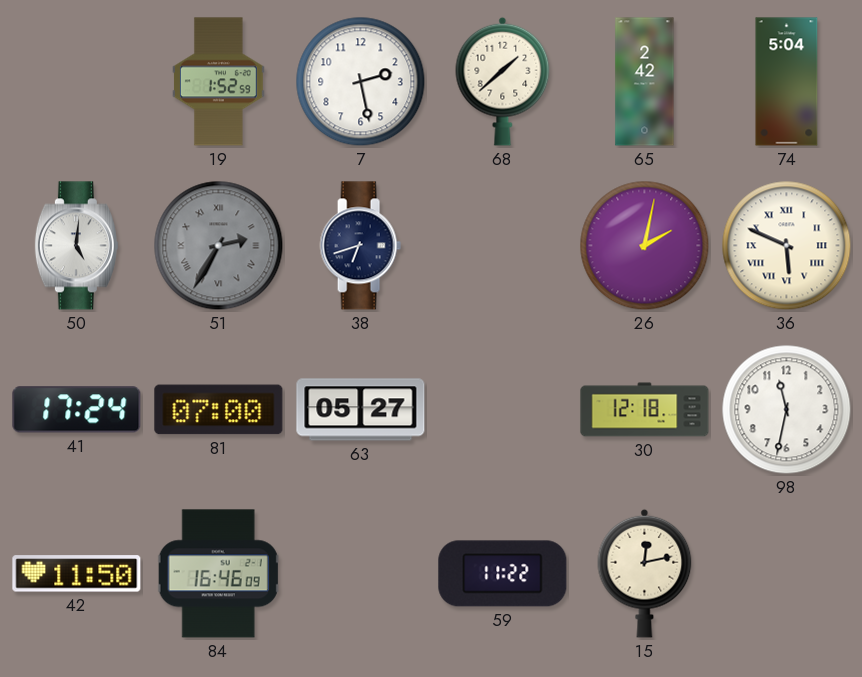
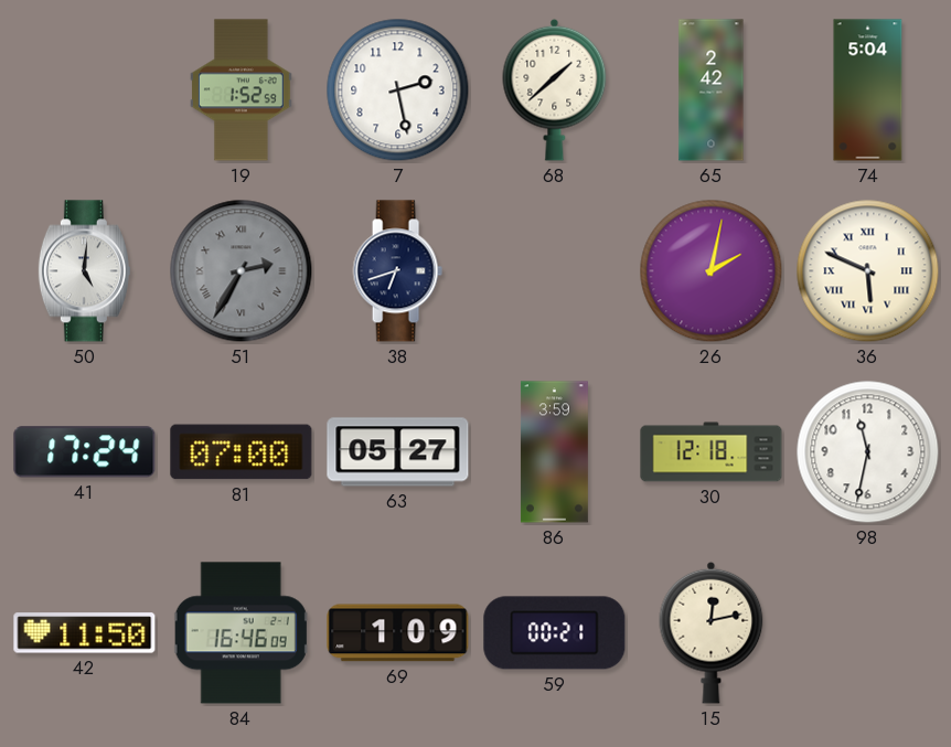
86: none -> 3:59
69: none -> 1:09
59: 11:22 -> 00:21
